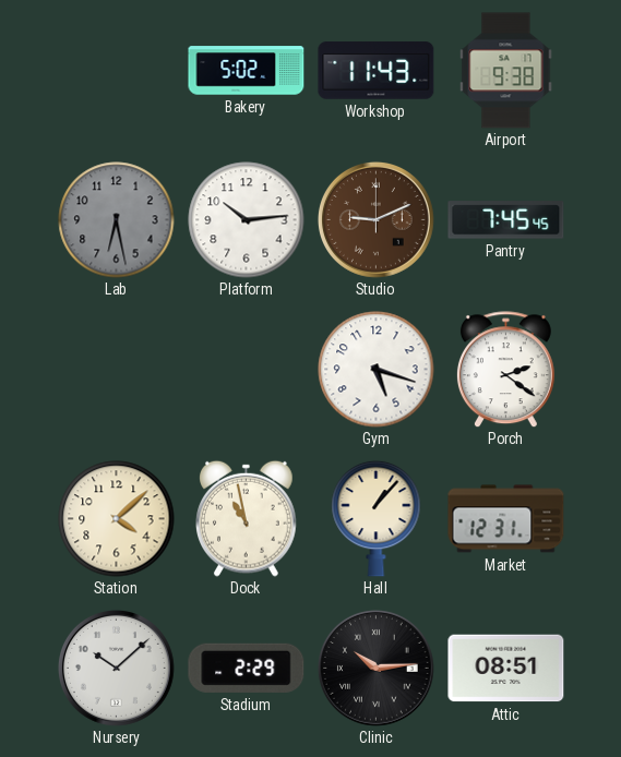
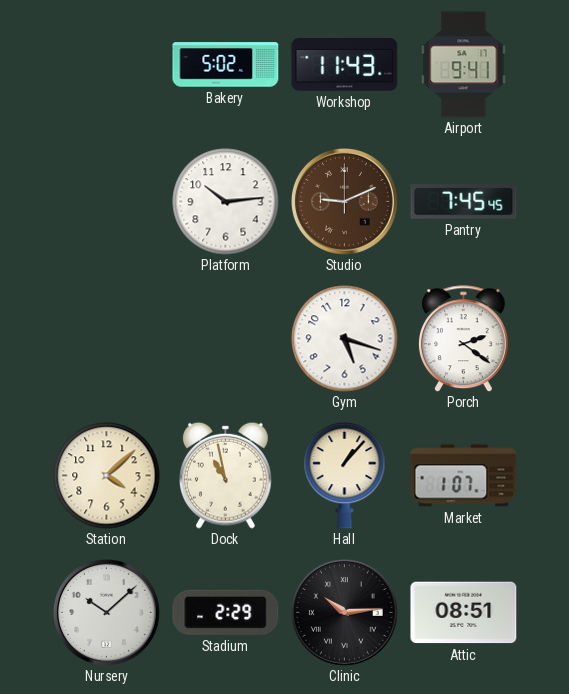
Airport: 9:38 -> 9:41
Lab: 6:28 -> none
Market: 12:31 -> 1:07
